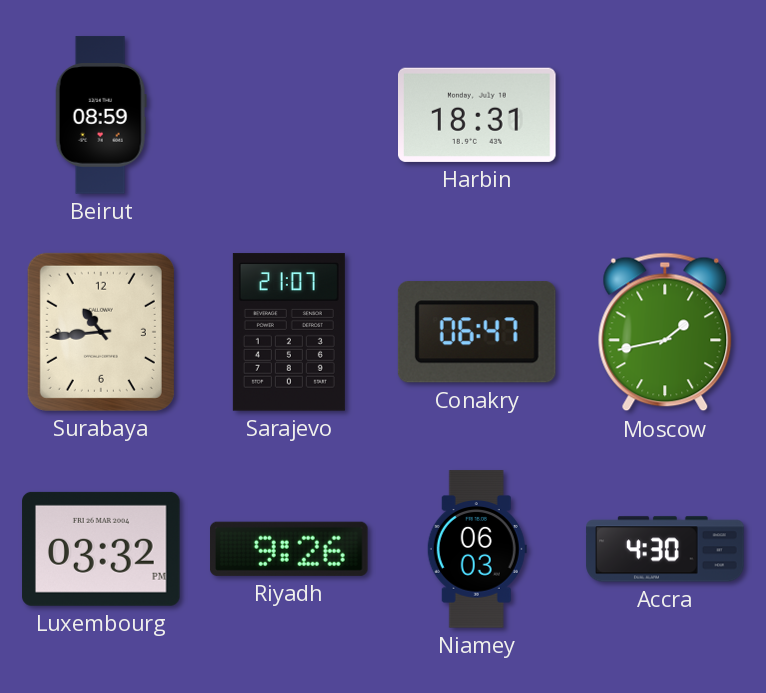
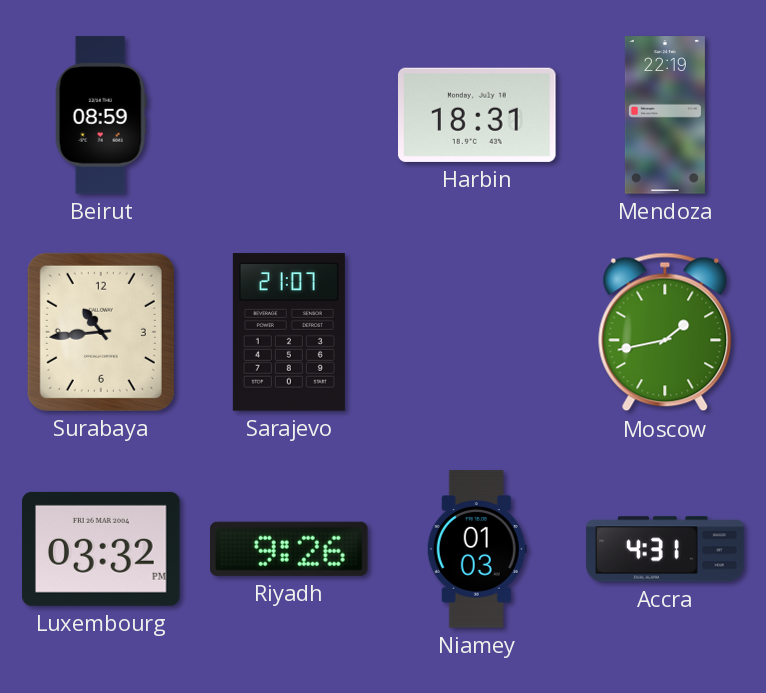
Mendoza: none -> 22:19
Conakry: 06:47 -> none
Niamey: 06:03 -> 01:03
Accra: 4:30 -> 4:31
